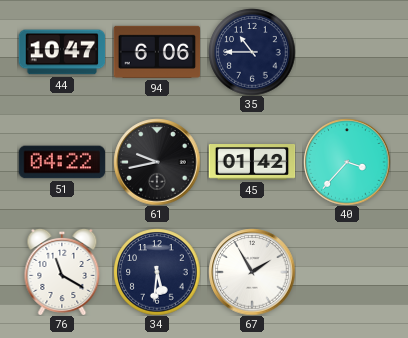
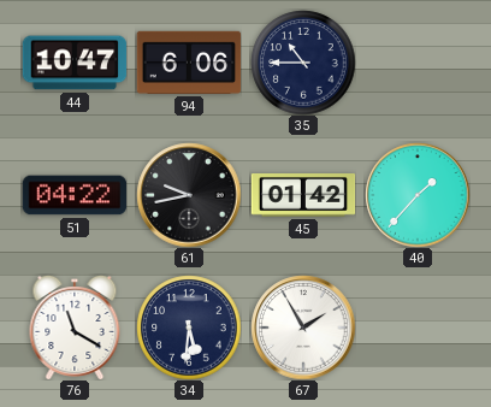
40: 3:37 -> 1:37
